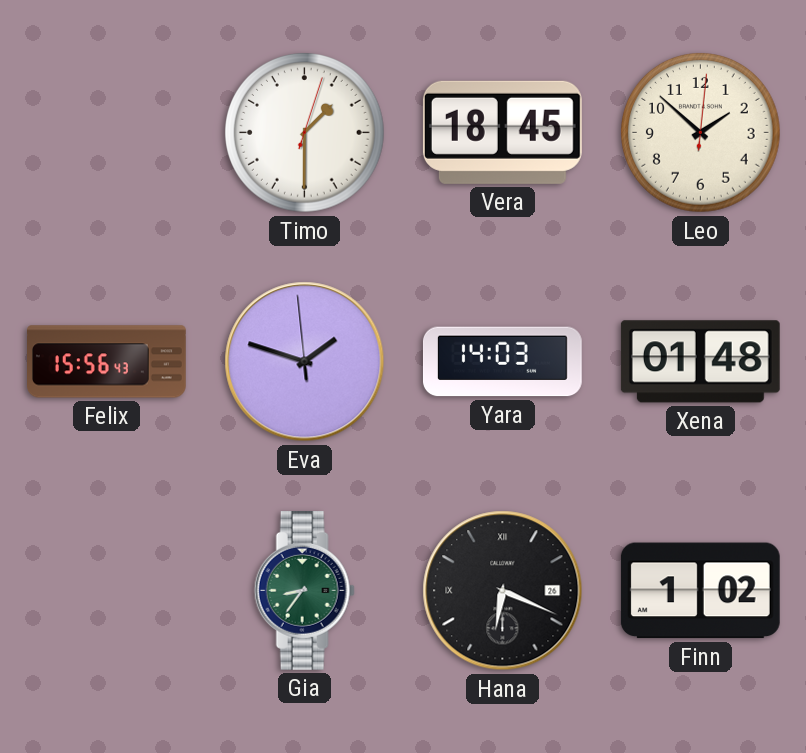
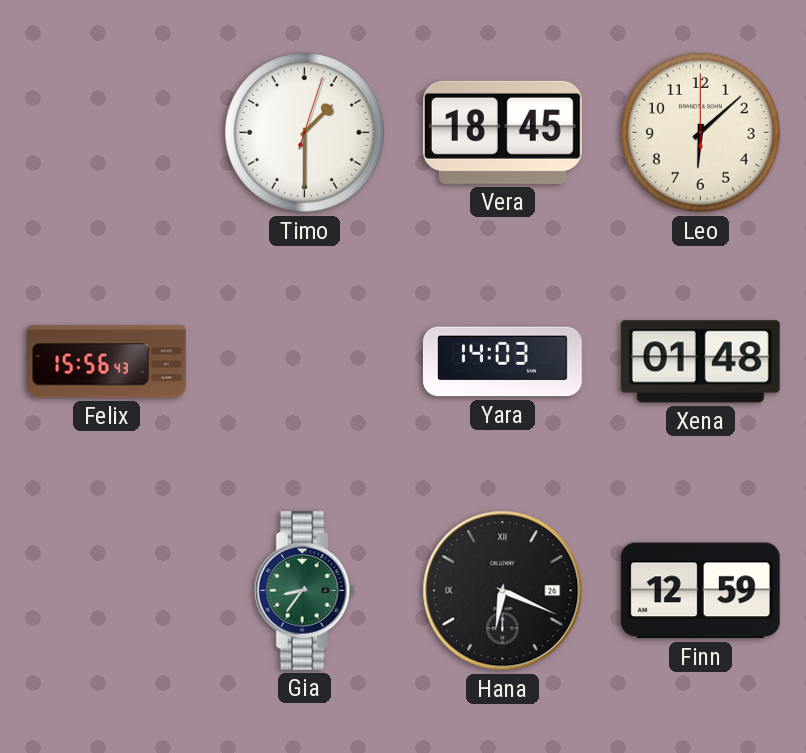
Leo: 1:52 -> 6:08
Eva: 1:47 -> none
Finn: 1:02 -> 12:59
